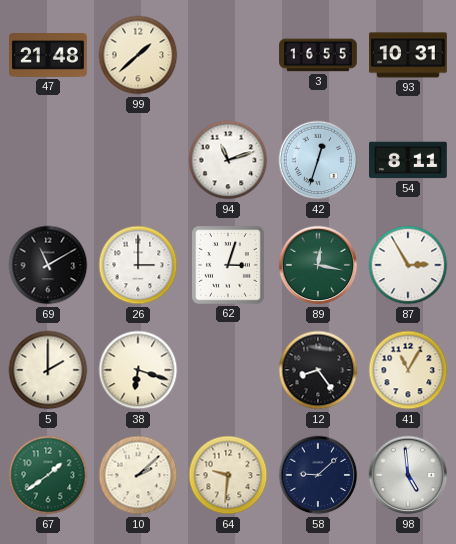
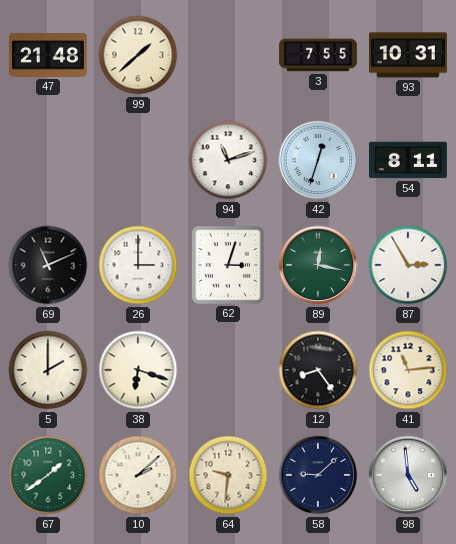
3: 16:55 -> 7:55
69: 11:10 -> 11:11
41: 11:05 -> 11:14
